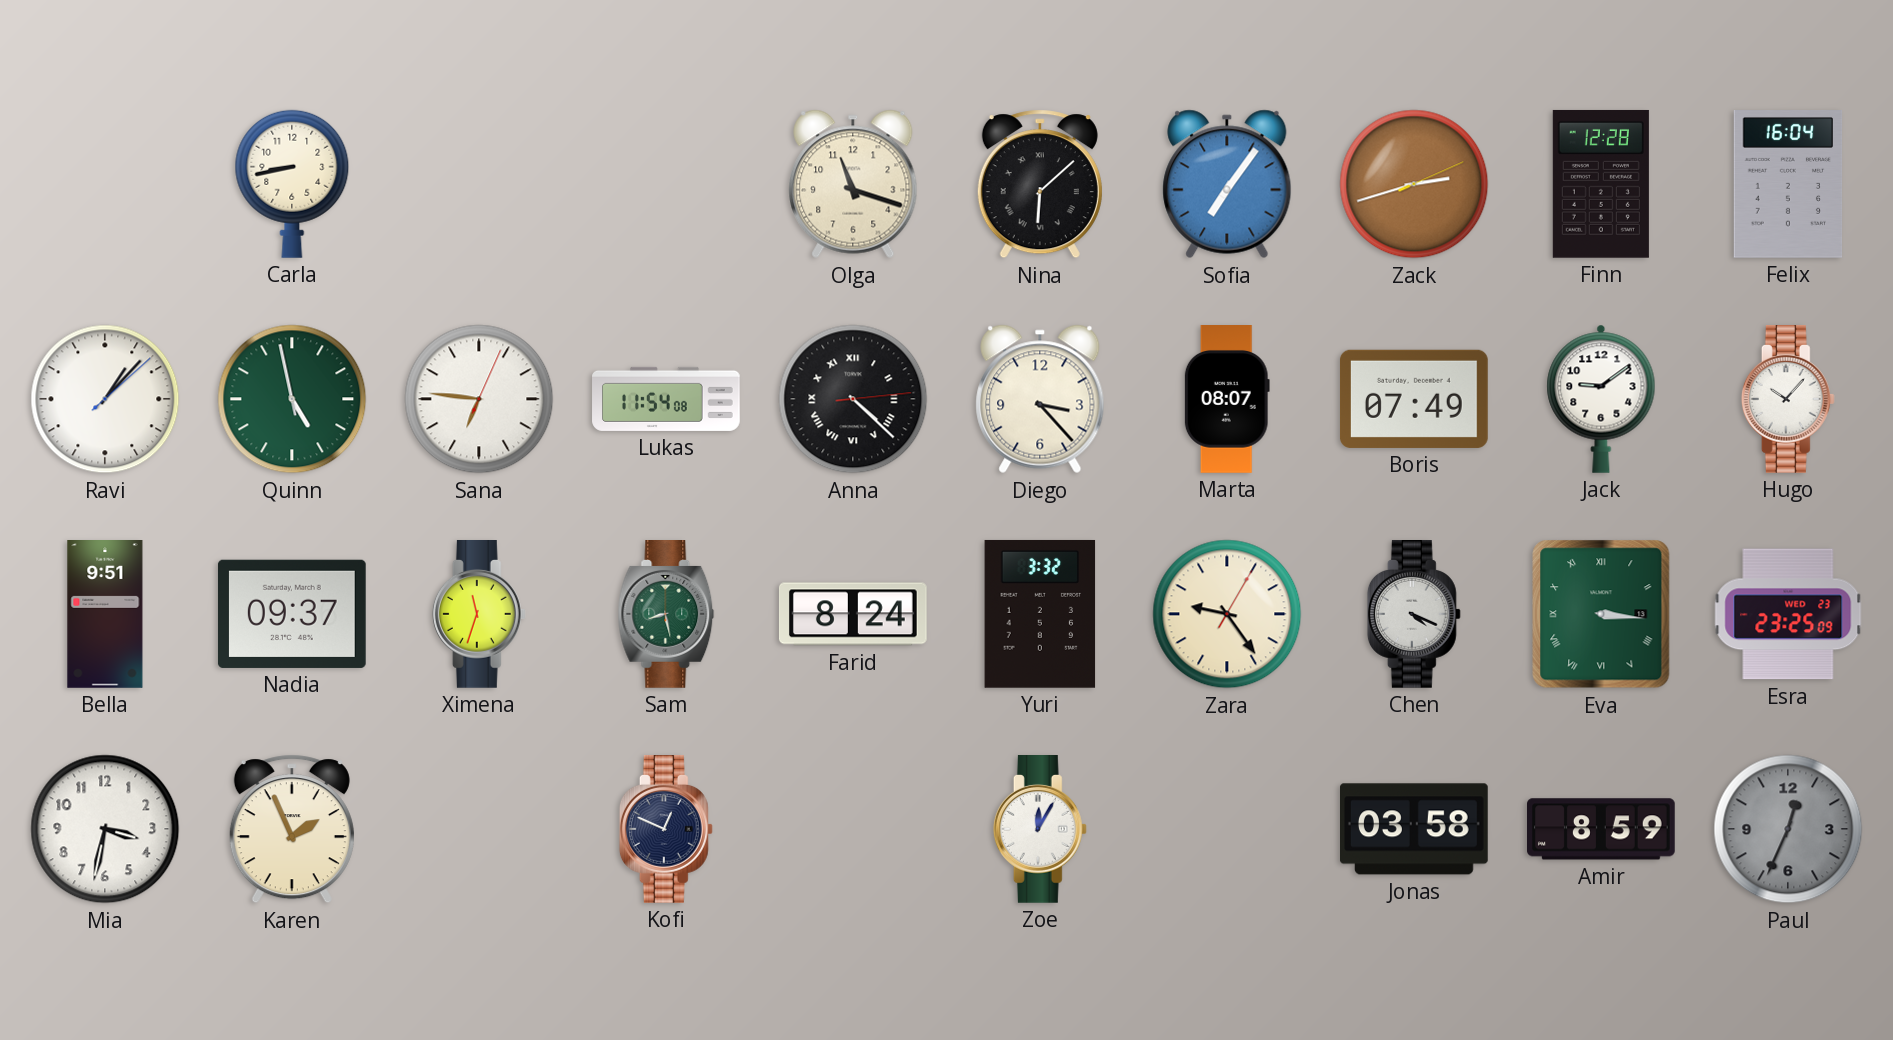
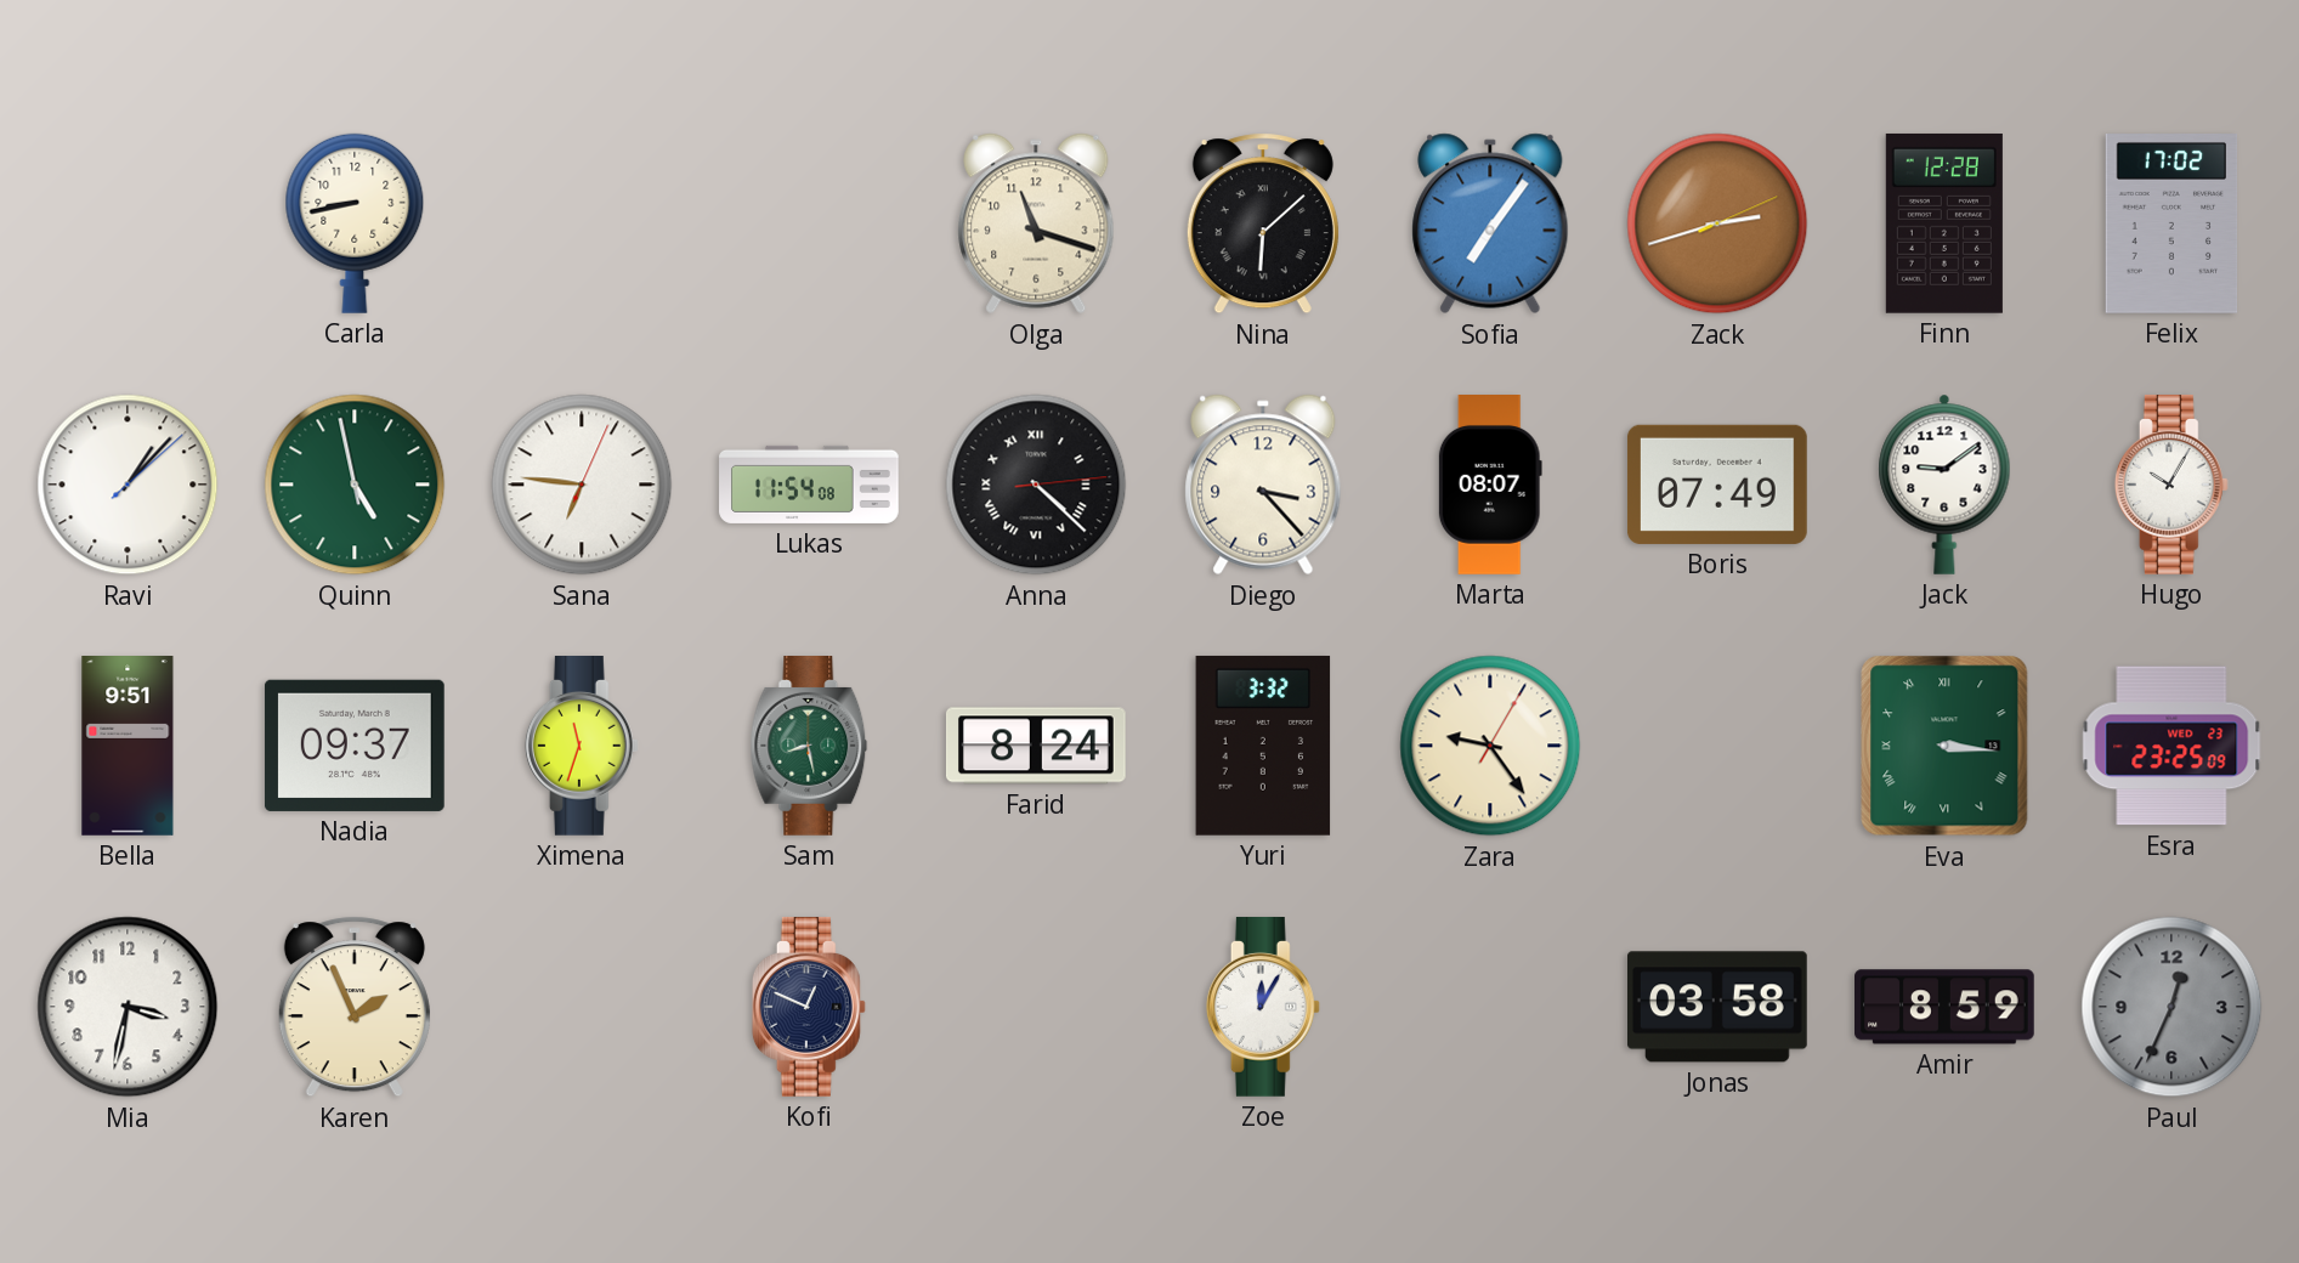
Felix: 16:04 -> 17:02
Hugo: 10:07 -> 10:05
Chen: 4:19 -> none
